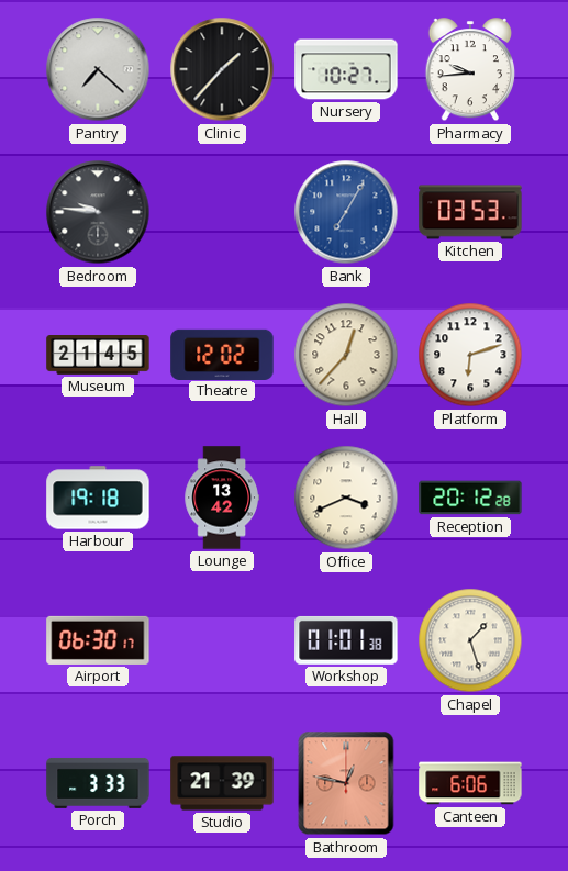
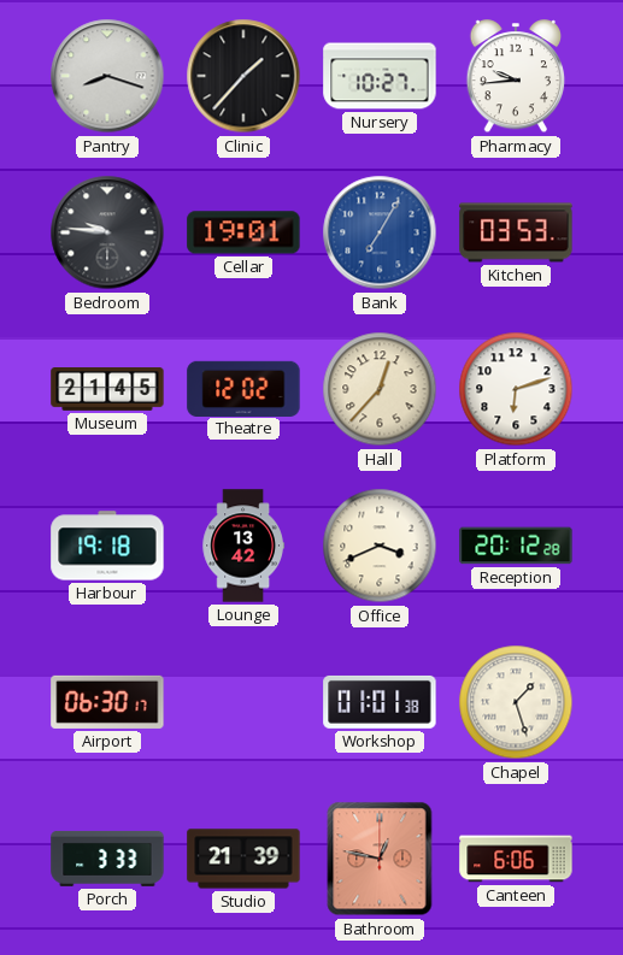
Pantry: 7:22 -> 8:18
Cellar: none -> 19:01
